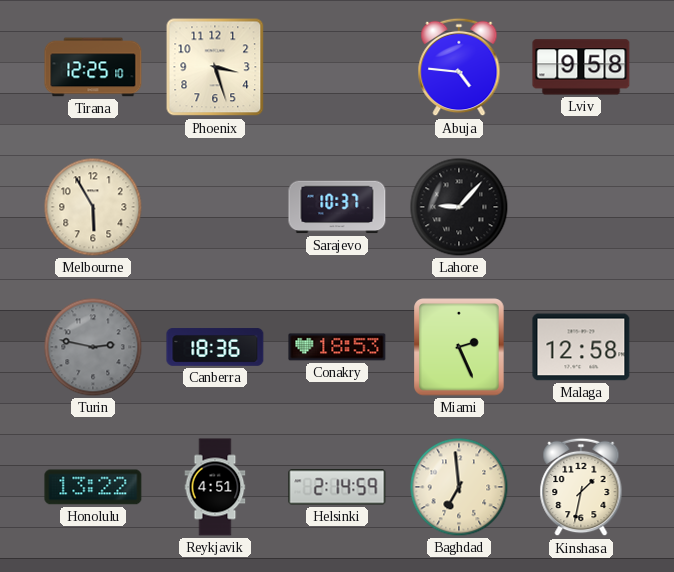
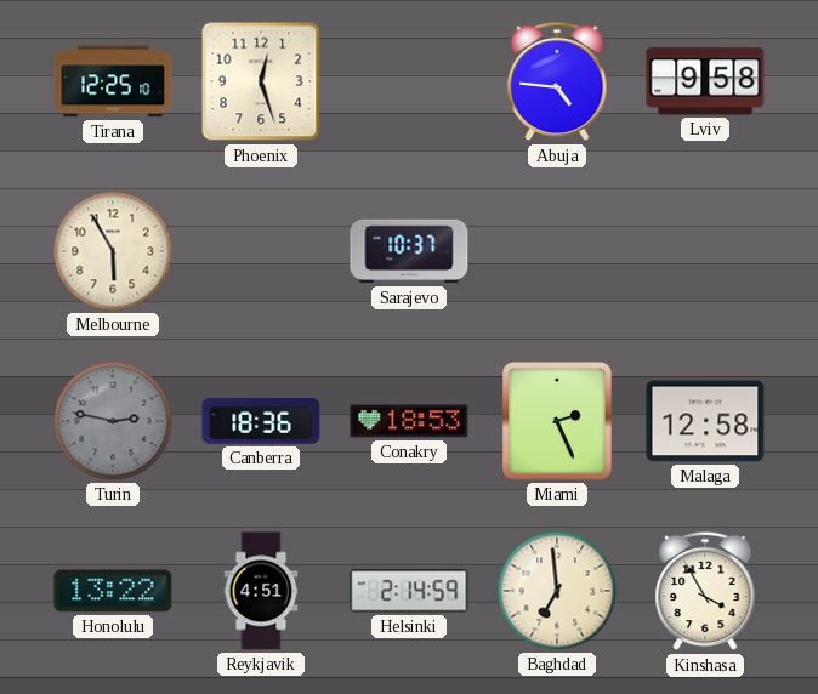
Phoenix: 3:27 -> 12:27
Lahore: 9:07 -> none
Kinshasa: 1:32 -> 3:55
